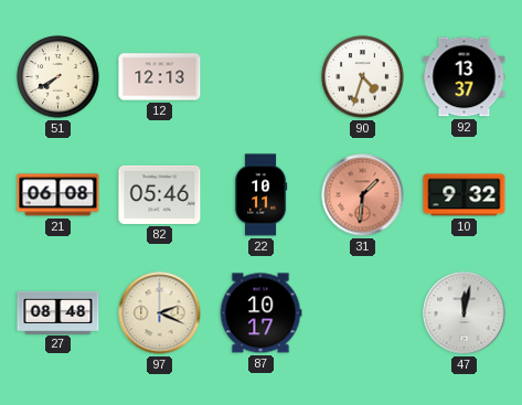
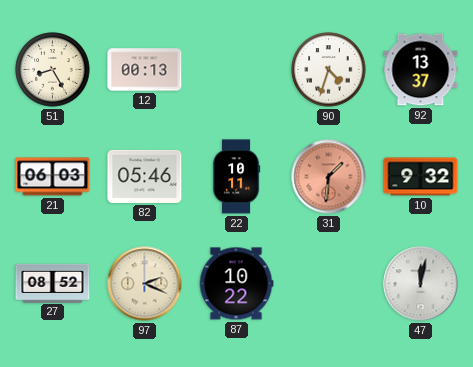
51: 7:40 -> 8:25
12: 12:13 -> 00:13
21: 06:08 -> 06:03
27: 08:48 -> 08:52
87: 10:17 -> 10:22
